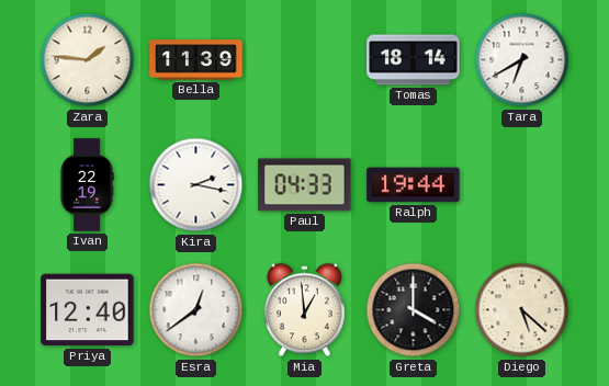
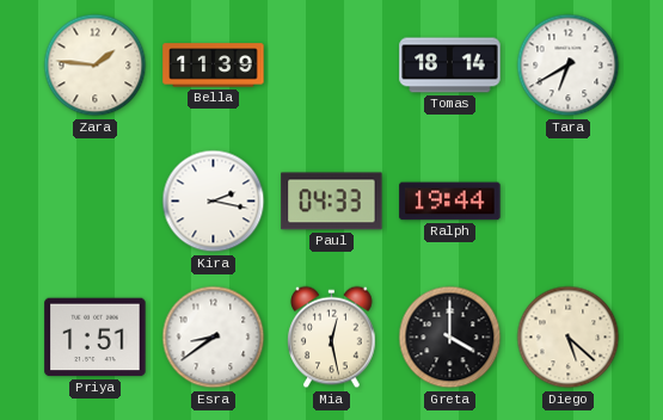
Ivan: 22:19 -> none
Priya: 12:40 -> 1:51
Esra: 12:39 -> 8:39
Mia: 12:59 -> 12:28
